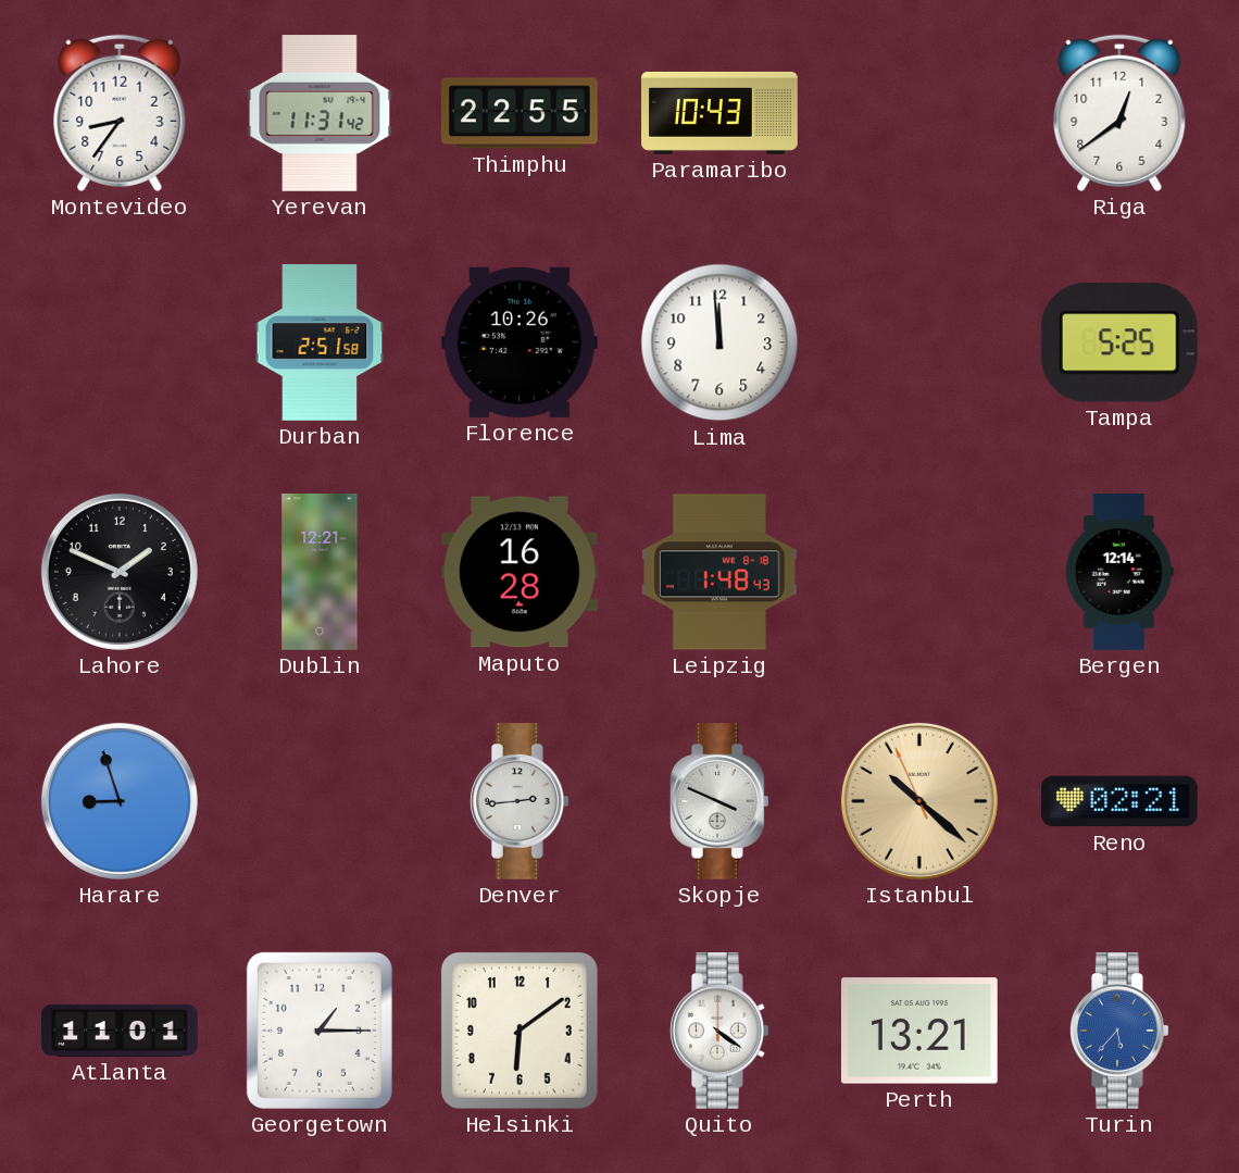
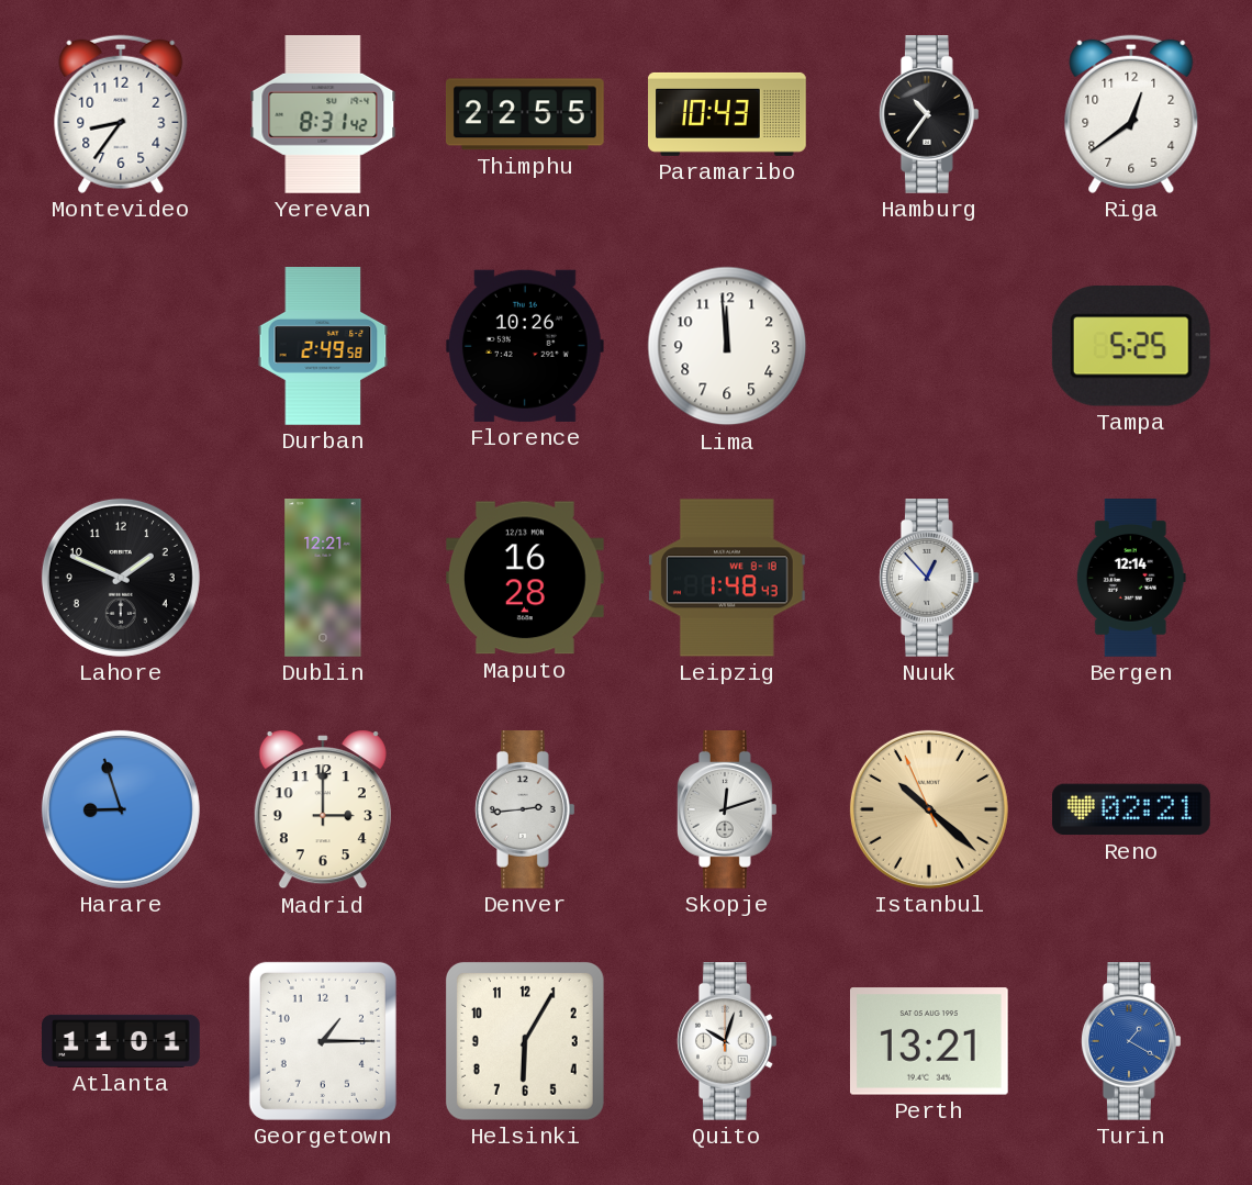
Yerevan: 11:31 -> 8:31
Hamburg: none -> 10:36
Durban: 2:51 -> 2:49
Nuuk: none -> 12:53
Madrid: none -> 3:00
Skopje: 3:49 -> 12:12
Helsinki: 6:09 -> 6:05
Quito: 4:21 -> 10:03
Turin: 5:37 -> 1:20
